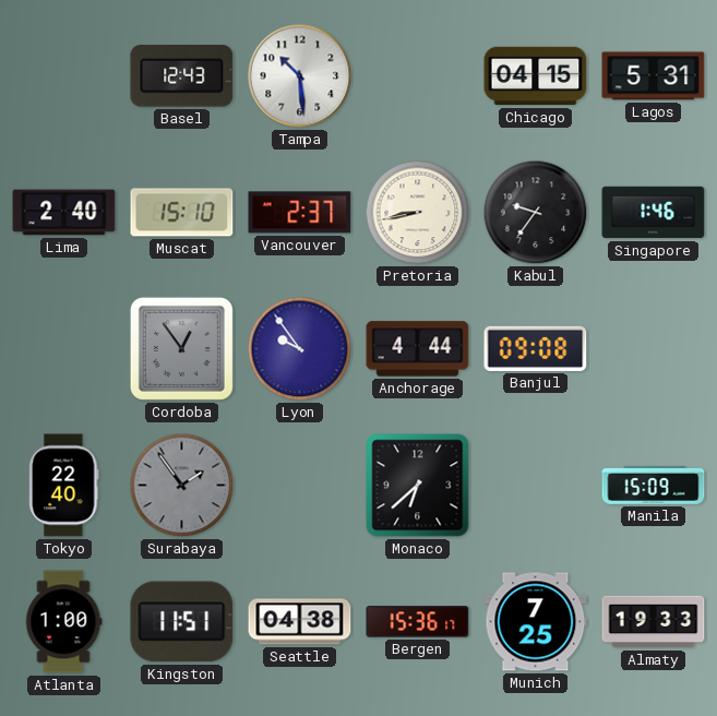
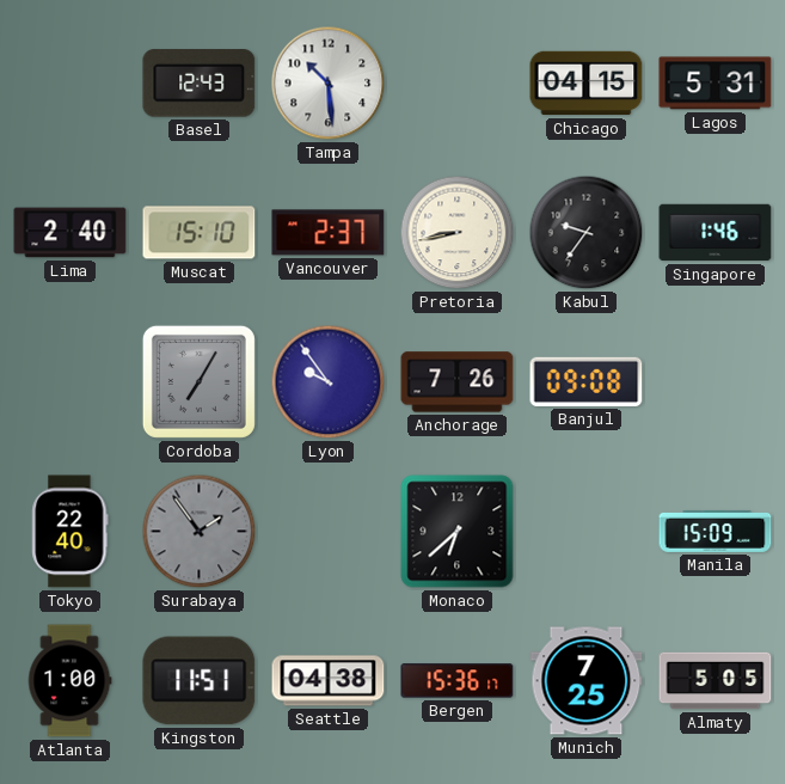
Cordoba: 12:54 -> 7:05
Anchorage: 4:44 -> 7:26
Almaty: 19:33 -> 5:05
